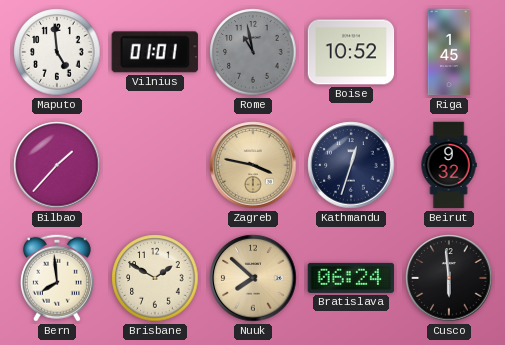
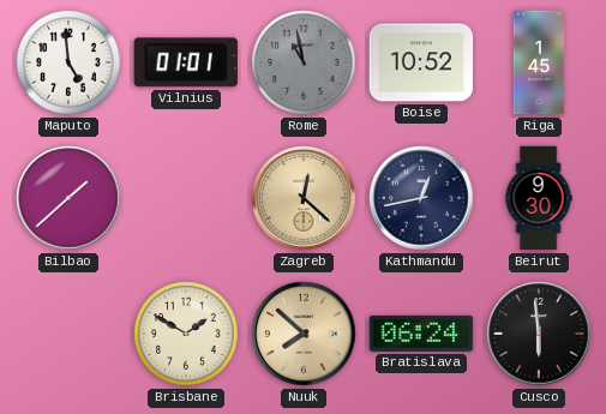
Bilbao: 1:37 -> 1:38
Zagreb: 3:47 -> 12:22
Kathmandu: 12:33 -> 12:43
Beirut: 9:32 -> 9:30
Bern: 7:59 -> none
